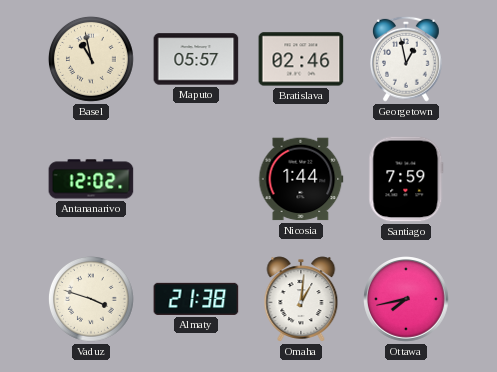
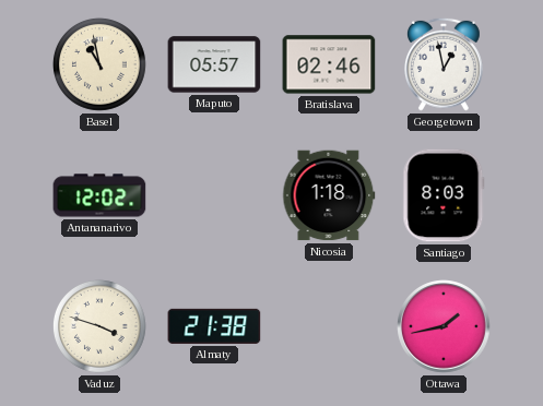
Nicosia: 1:44 -> 1:18
Santiago: 7:59 -> 8:03
Omaha: 1:01 -> none
Ottawa: 7:43 -> 1:43
